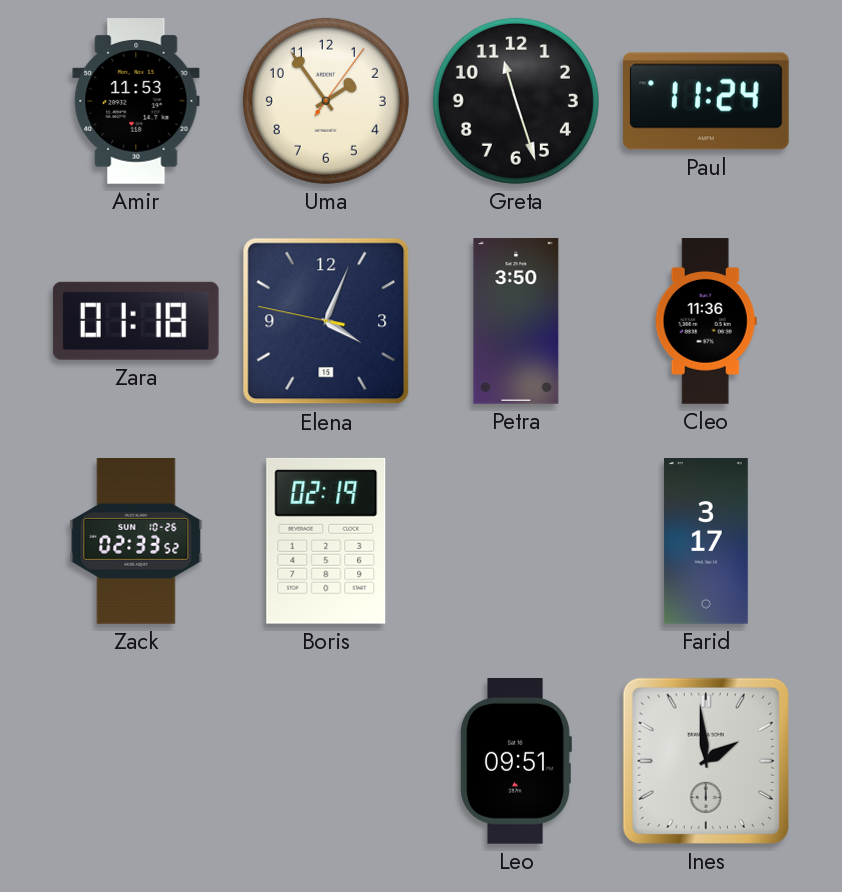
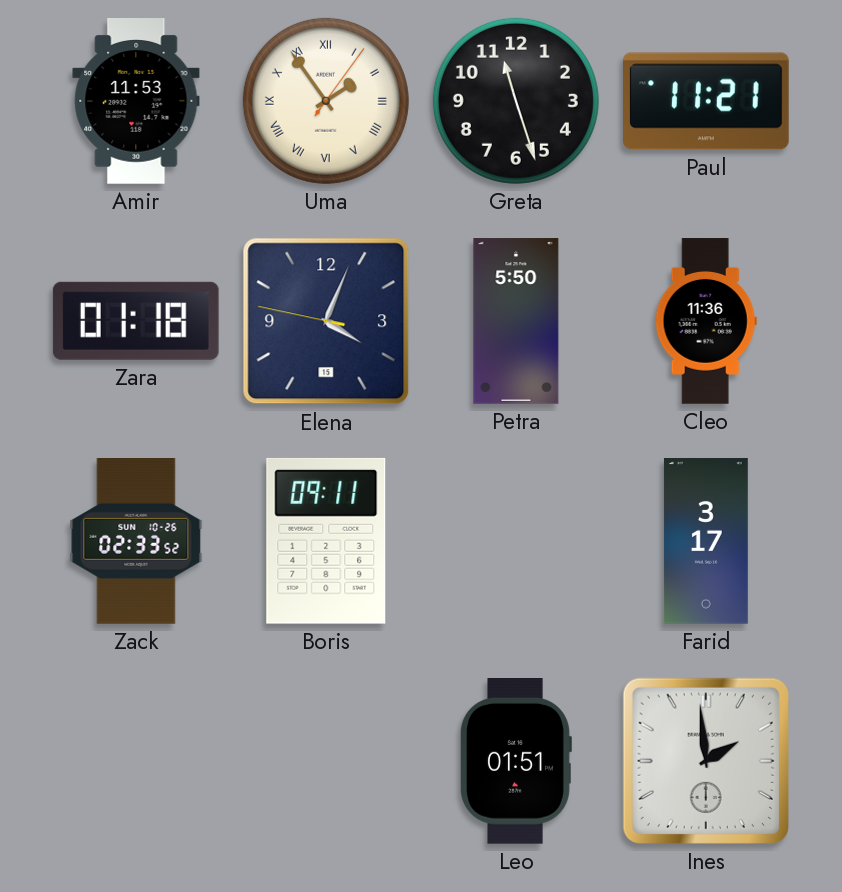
Uma numerals: Arabic -> Roman
Paul: 11:24 -> 11:21
Petra: 3:50 -> 5:50
Boris: 02:19 -> 09:11
Leo: 09:51 -> 01:51
